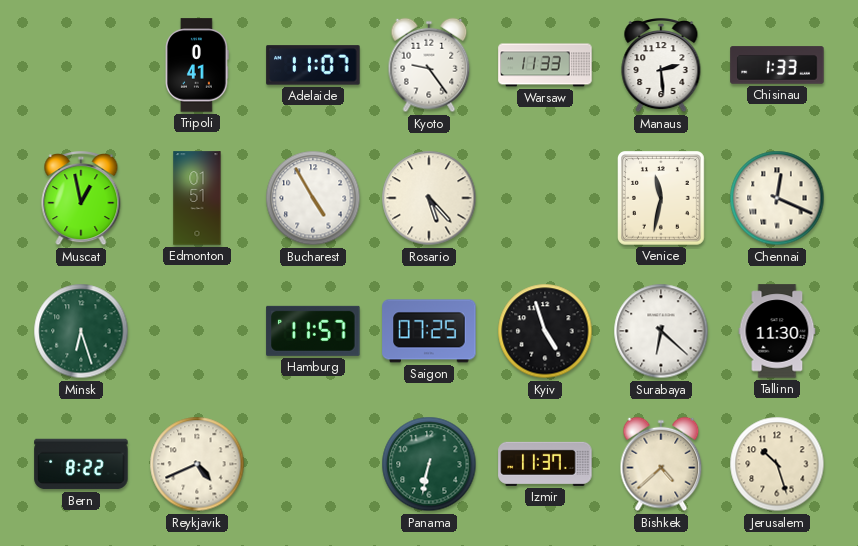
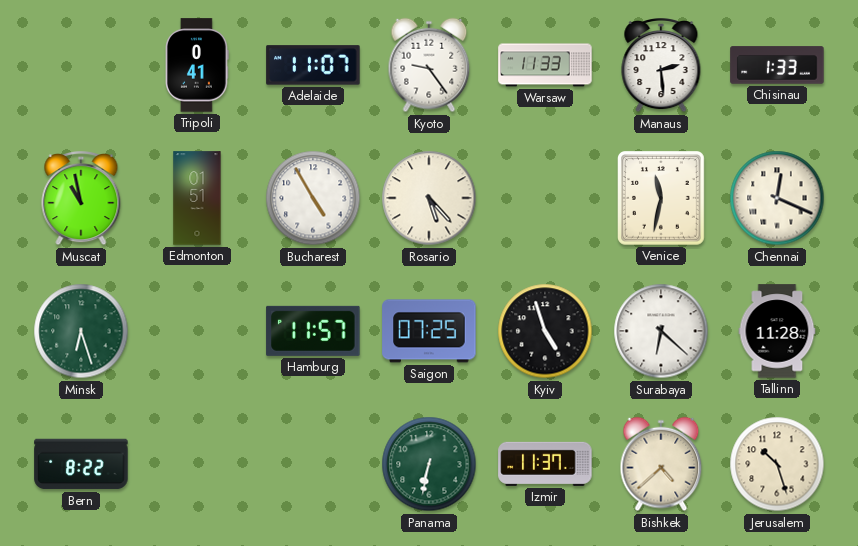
Muscat: 12:58 -> 10:58
Tallinn: 11:30 -> 11:28
Reykjavik: 4:41 -> none
